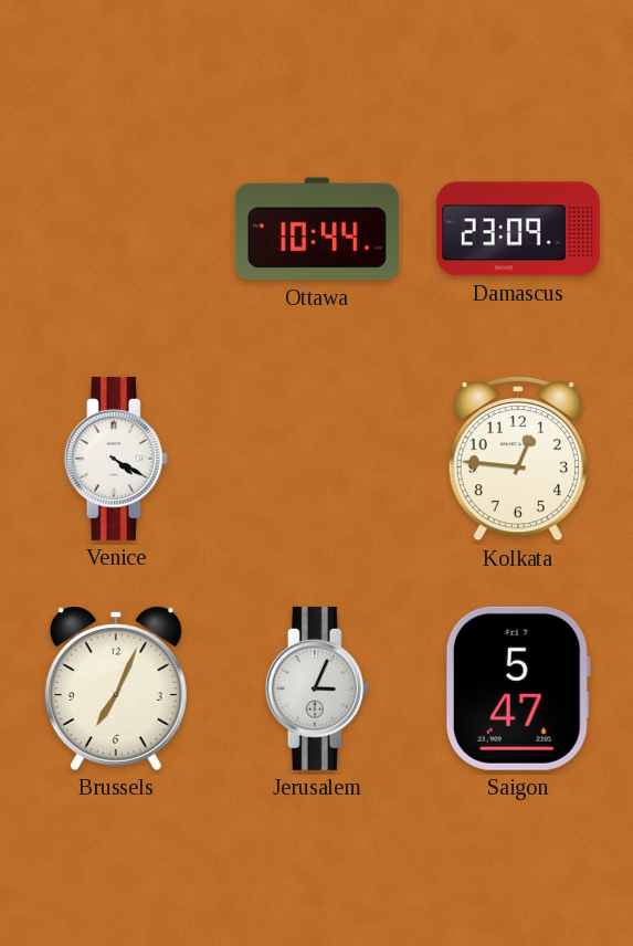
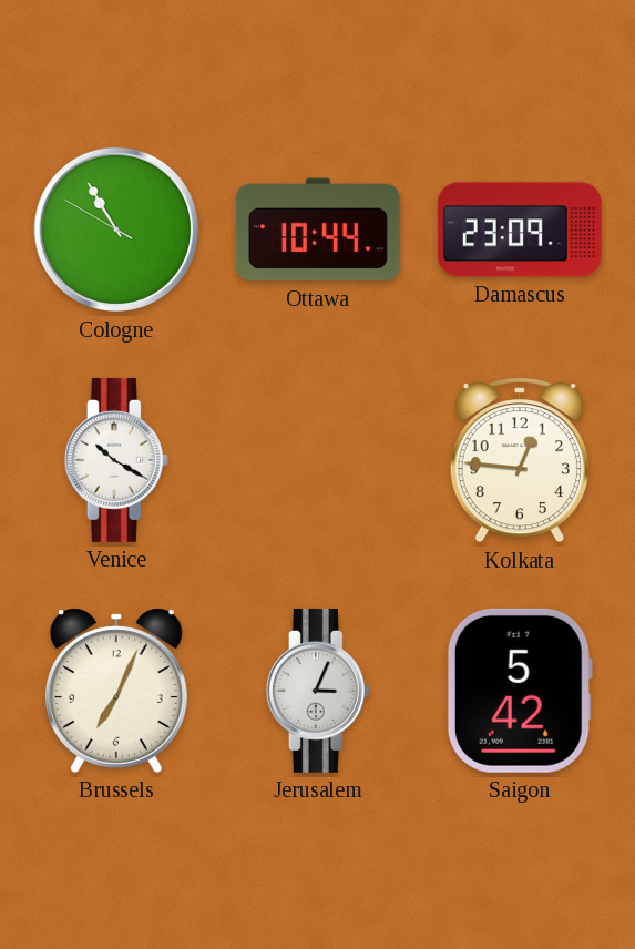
Cologne: none -> 10:54
Venice: 4:20 -> 10:20
Saigon: 5:47 -> 5:42
